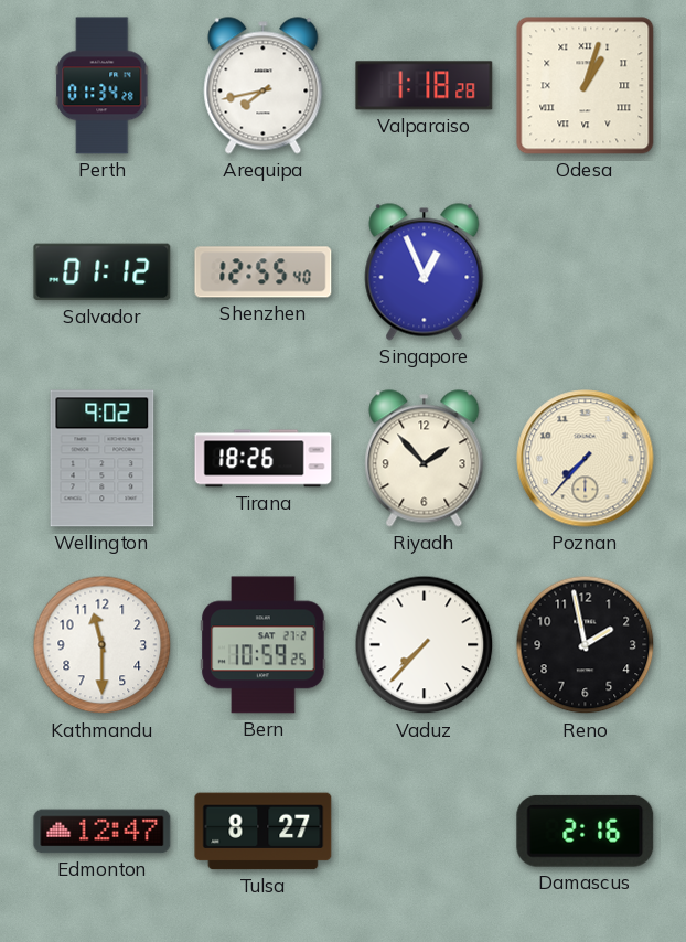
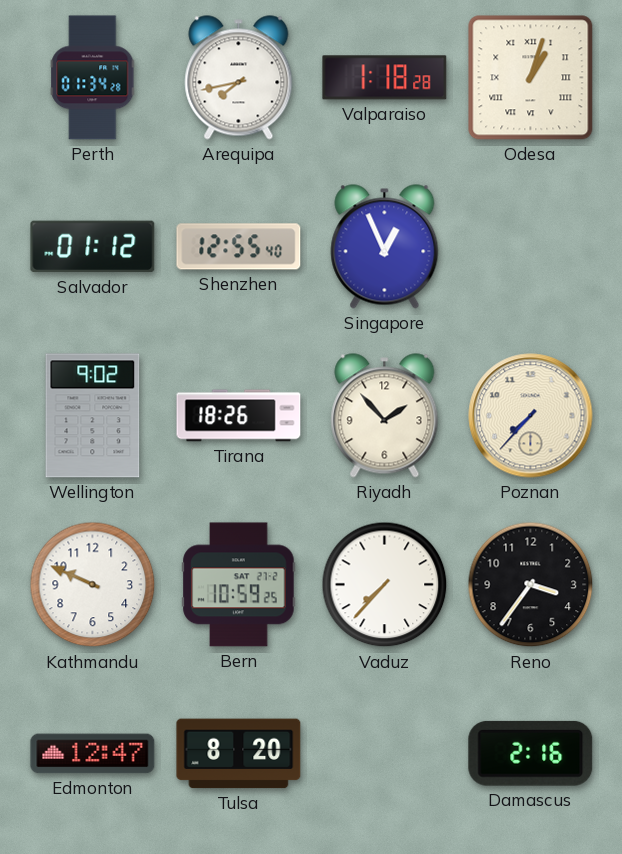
Kathmandu: 11:30 -> 9:49
Reno: 1:58 -> 3:36
Tulsa: 8:27 -> 8:20
